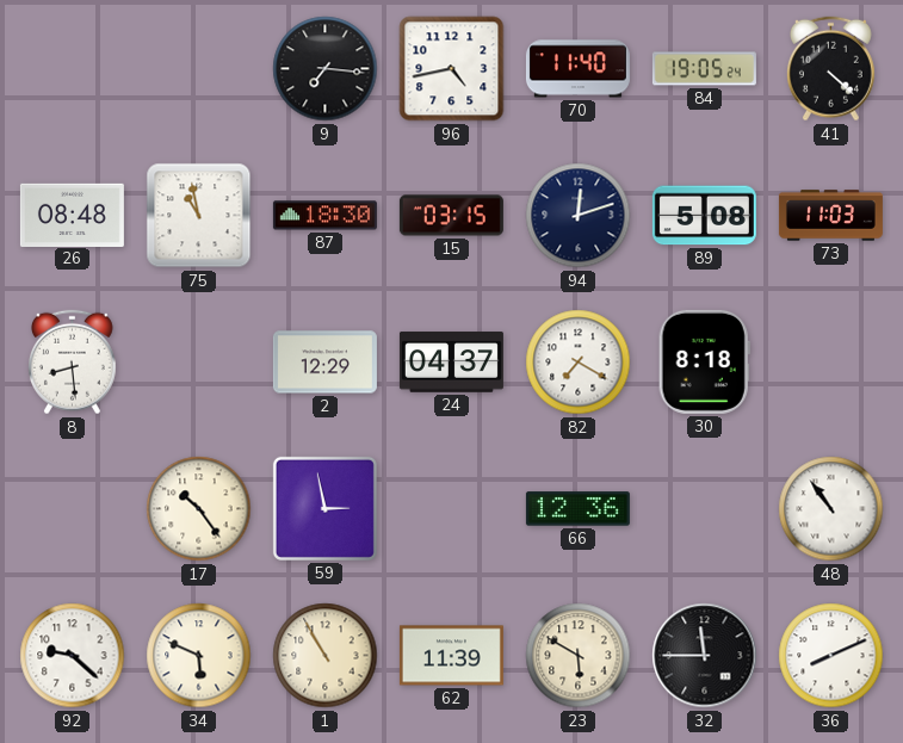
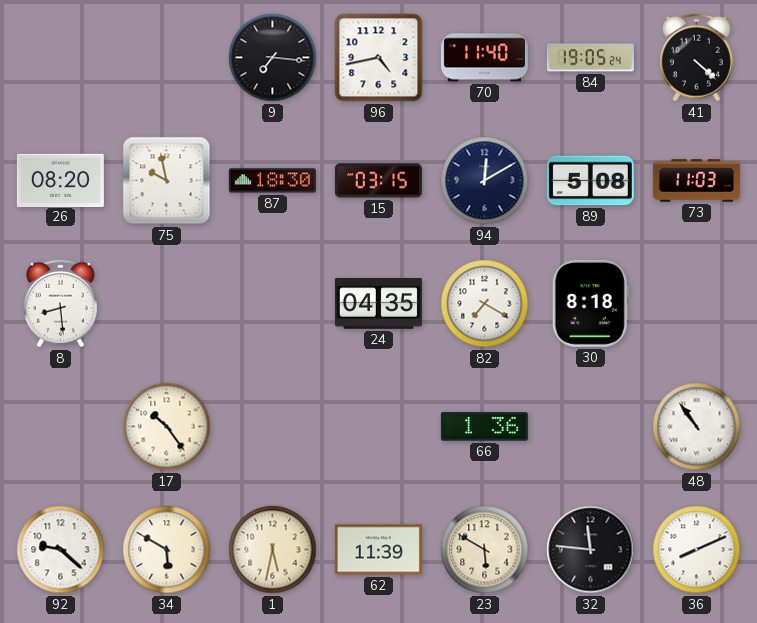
26: 08:48 -> 08:20
75: 10:58 -> 9:58
94: 12:12 -> 12:10
2: 12:29 -> none
24: 04:37 -> 04:35
59: 2:58 -> none
66: 12:36 -> 1:36
34: 5:49 -> 5:50
1: 10:55 -> 5:32
32: 11:45 -> 11:46
